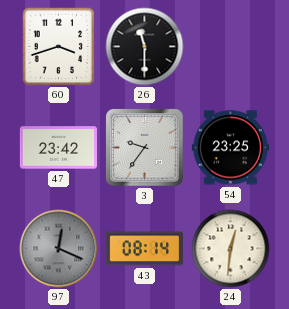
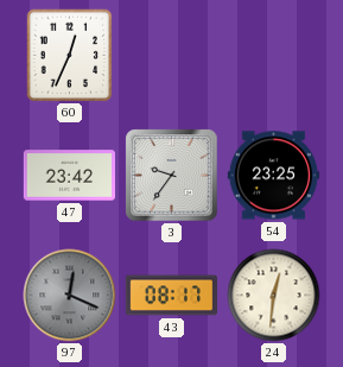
60: 3:42 -> 12:34
26: 11:30 -> none
43: 08:14 -> 08:17
